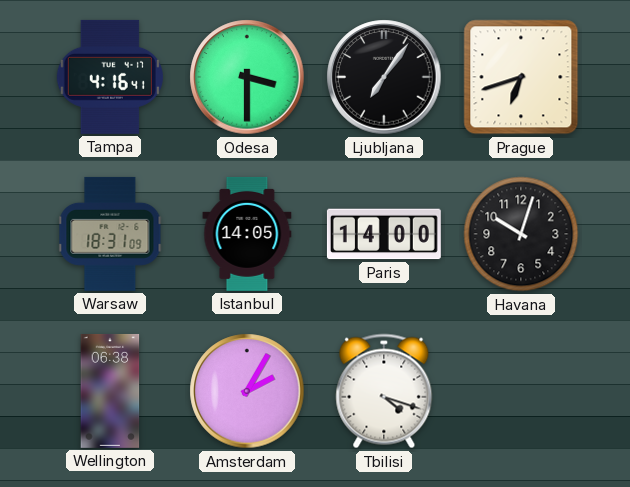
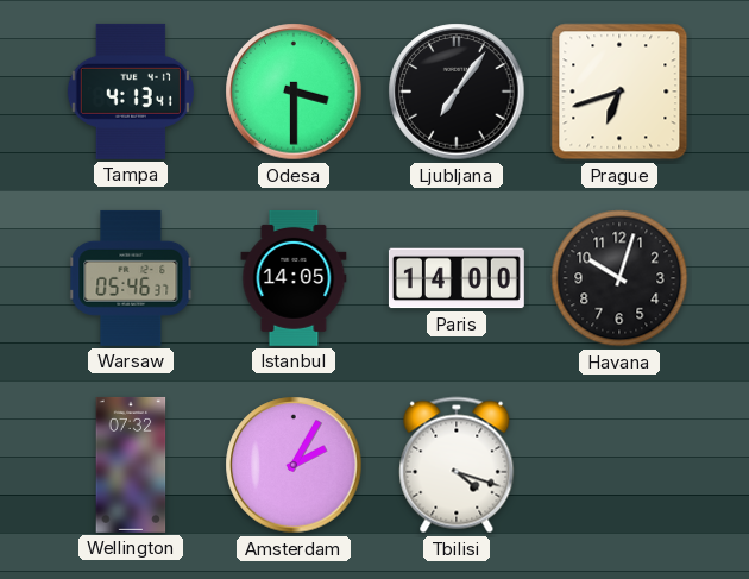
Tampa: 4:16 -> 4:13
Warsaw: 18:31 -> 05:46
Wellington: 06:38 -> 07:32
